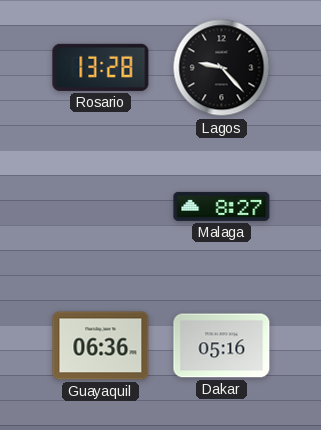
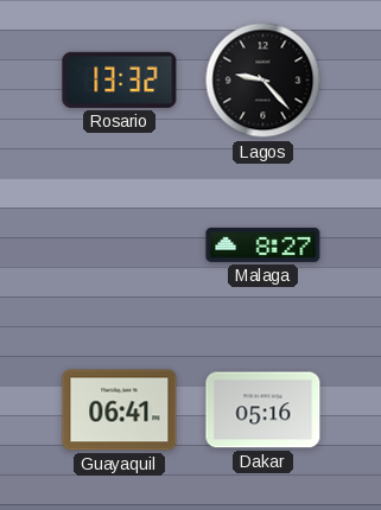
Rosario: 13:28 -> 13:32
Guayaquil: 06:36 -> 06:41
